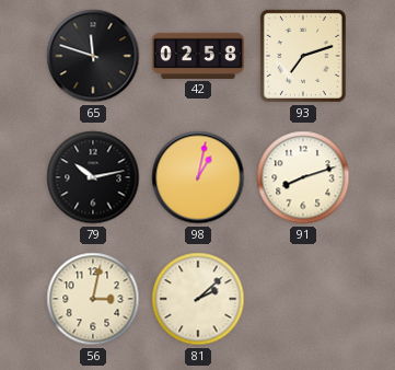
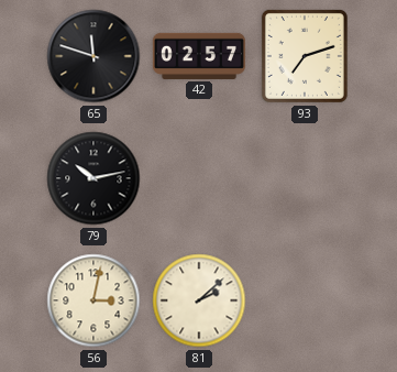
42: 02:58 -> 02:57
98: 1:02 -> none
91: 8:12 -> none
